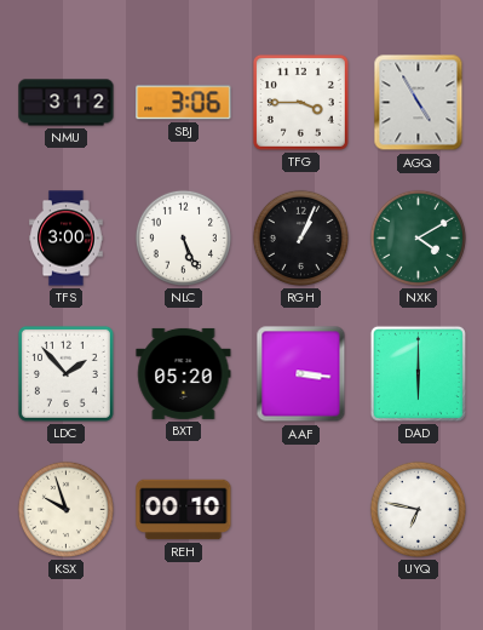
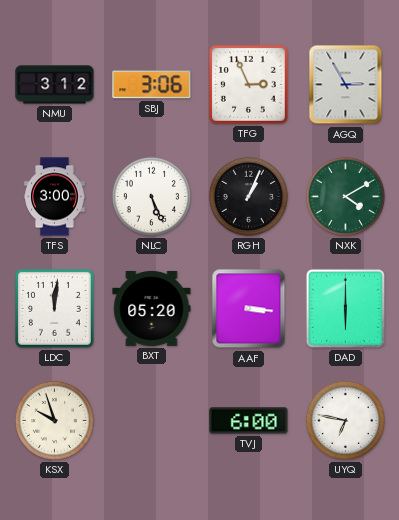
TFG: 3:45 -> 2:56
AGQ: 4:55 -> 2:55
LDC: 1:53 -> 12:01
REH: 00:10 -> none
TVJ: none -> 6:00
